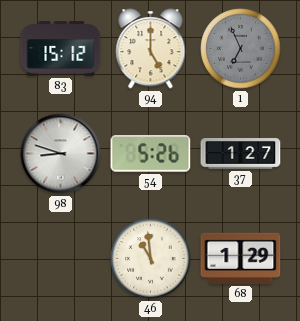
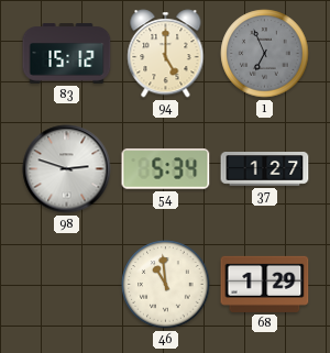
98: 8:48 -> 2:48
54: 5:26 -> 5:34
